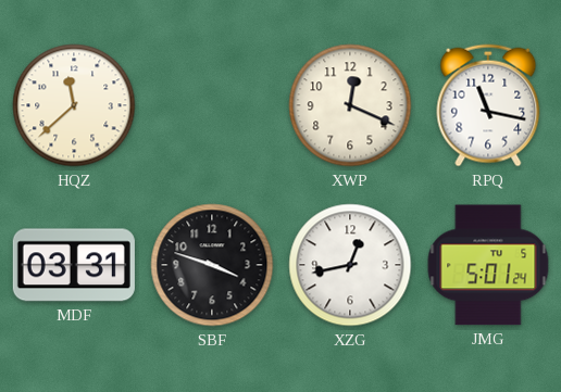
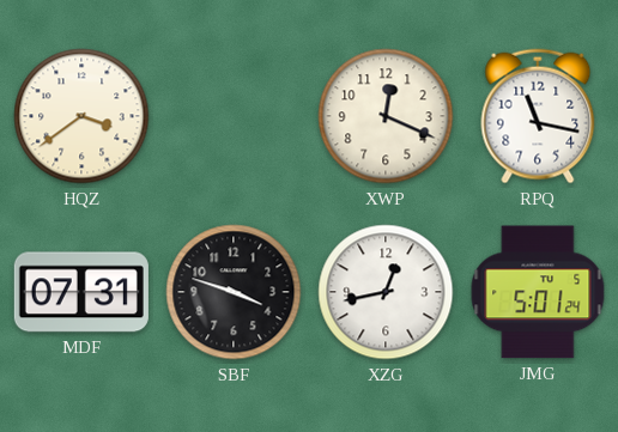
HQZ: 11:38 -> 3:39
MDF: 03:31 -> 07:31
